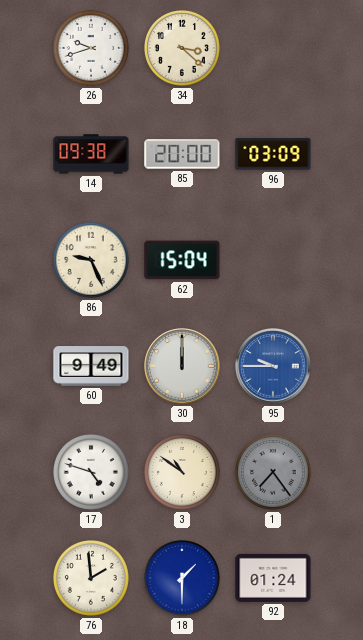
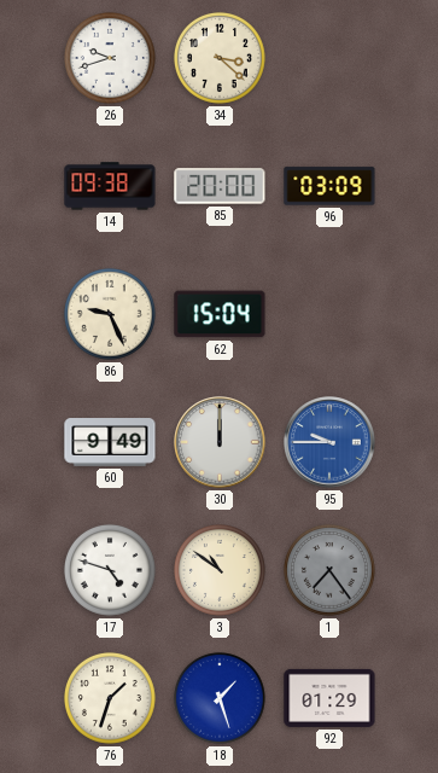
76: 1:59 -> 1:33
18: 1:30 -> 1:27
92: 01:24 -> 01:29
